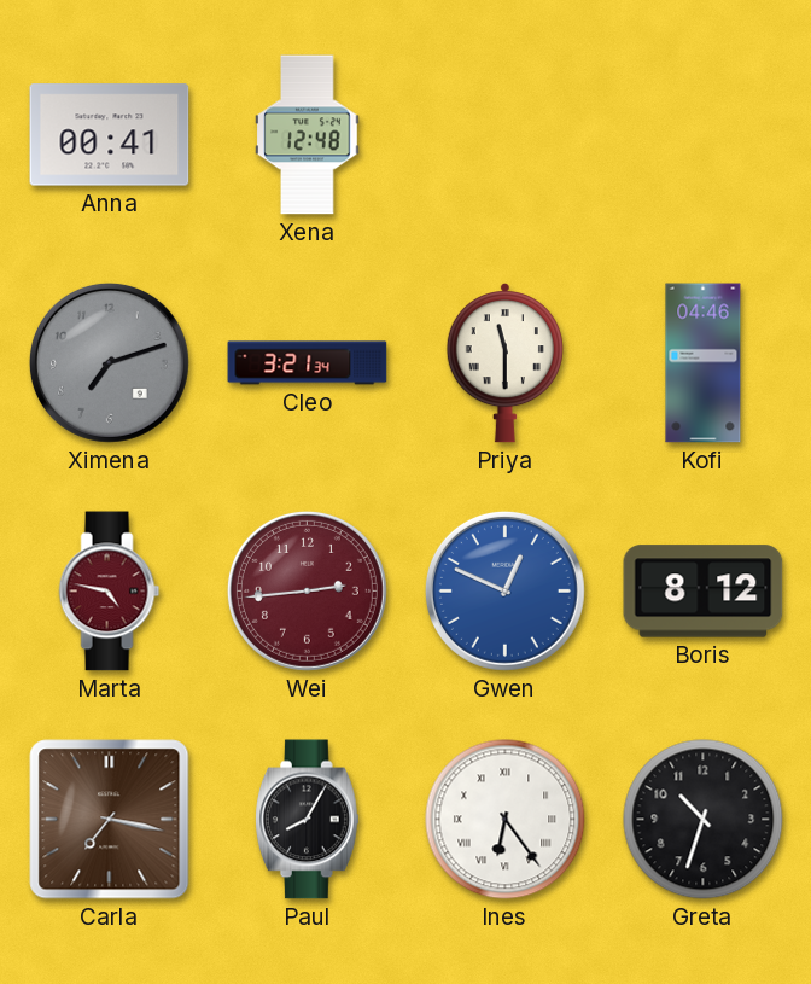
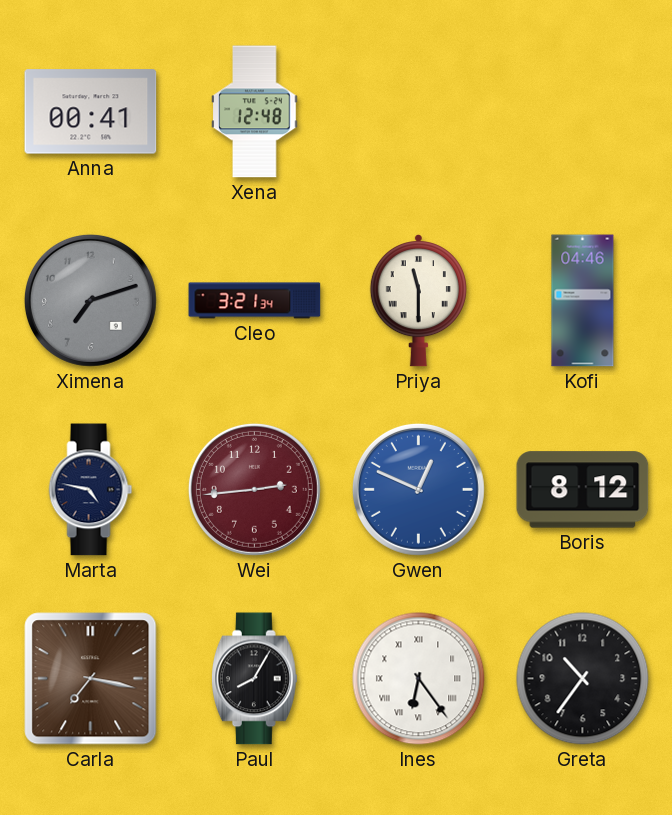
Marta dial: burgundy -> navy
Greta: 10:33 -> 10:36
